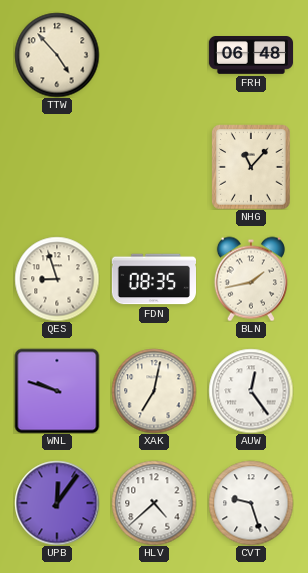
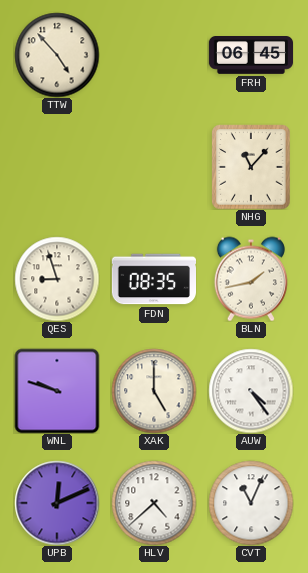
FRH: 06:48 -> 06:45
XAK: 7:02 -> 5:00
AUW: 12:24 -> 4:24
UPB: 12:06 -> 12:11
CVT: 9:27 -> 11:04
